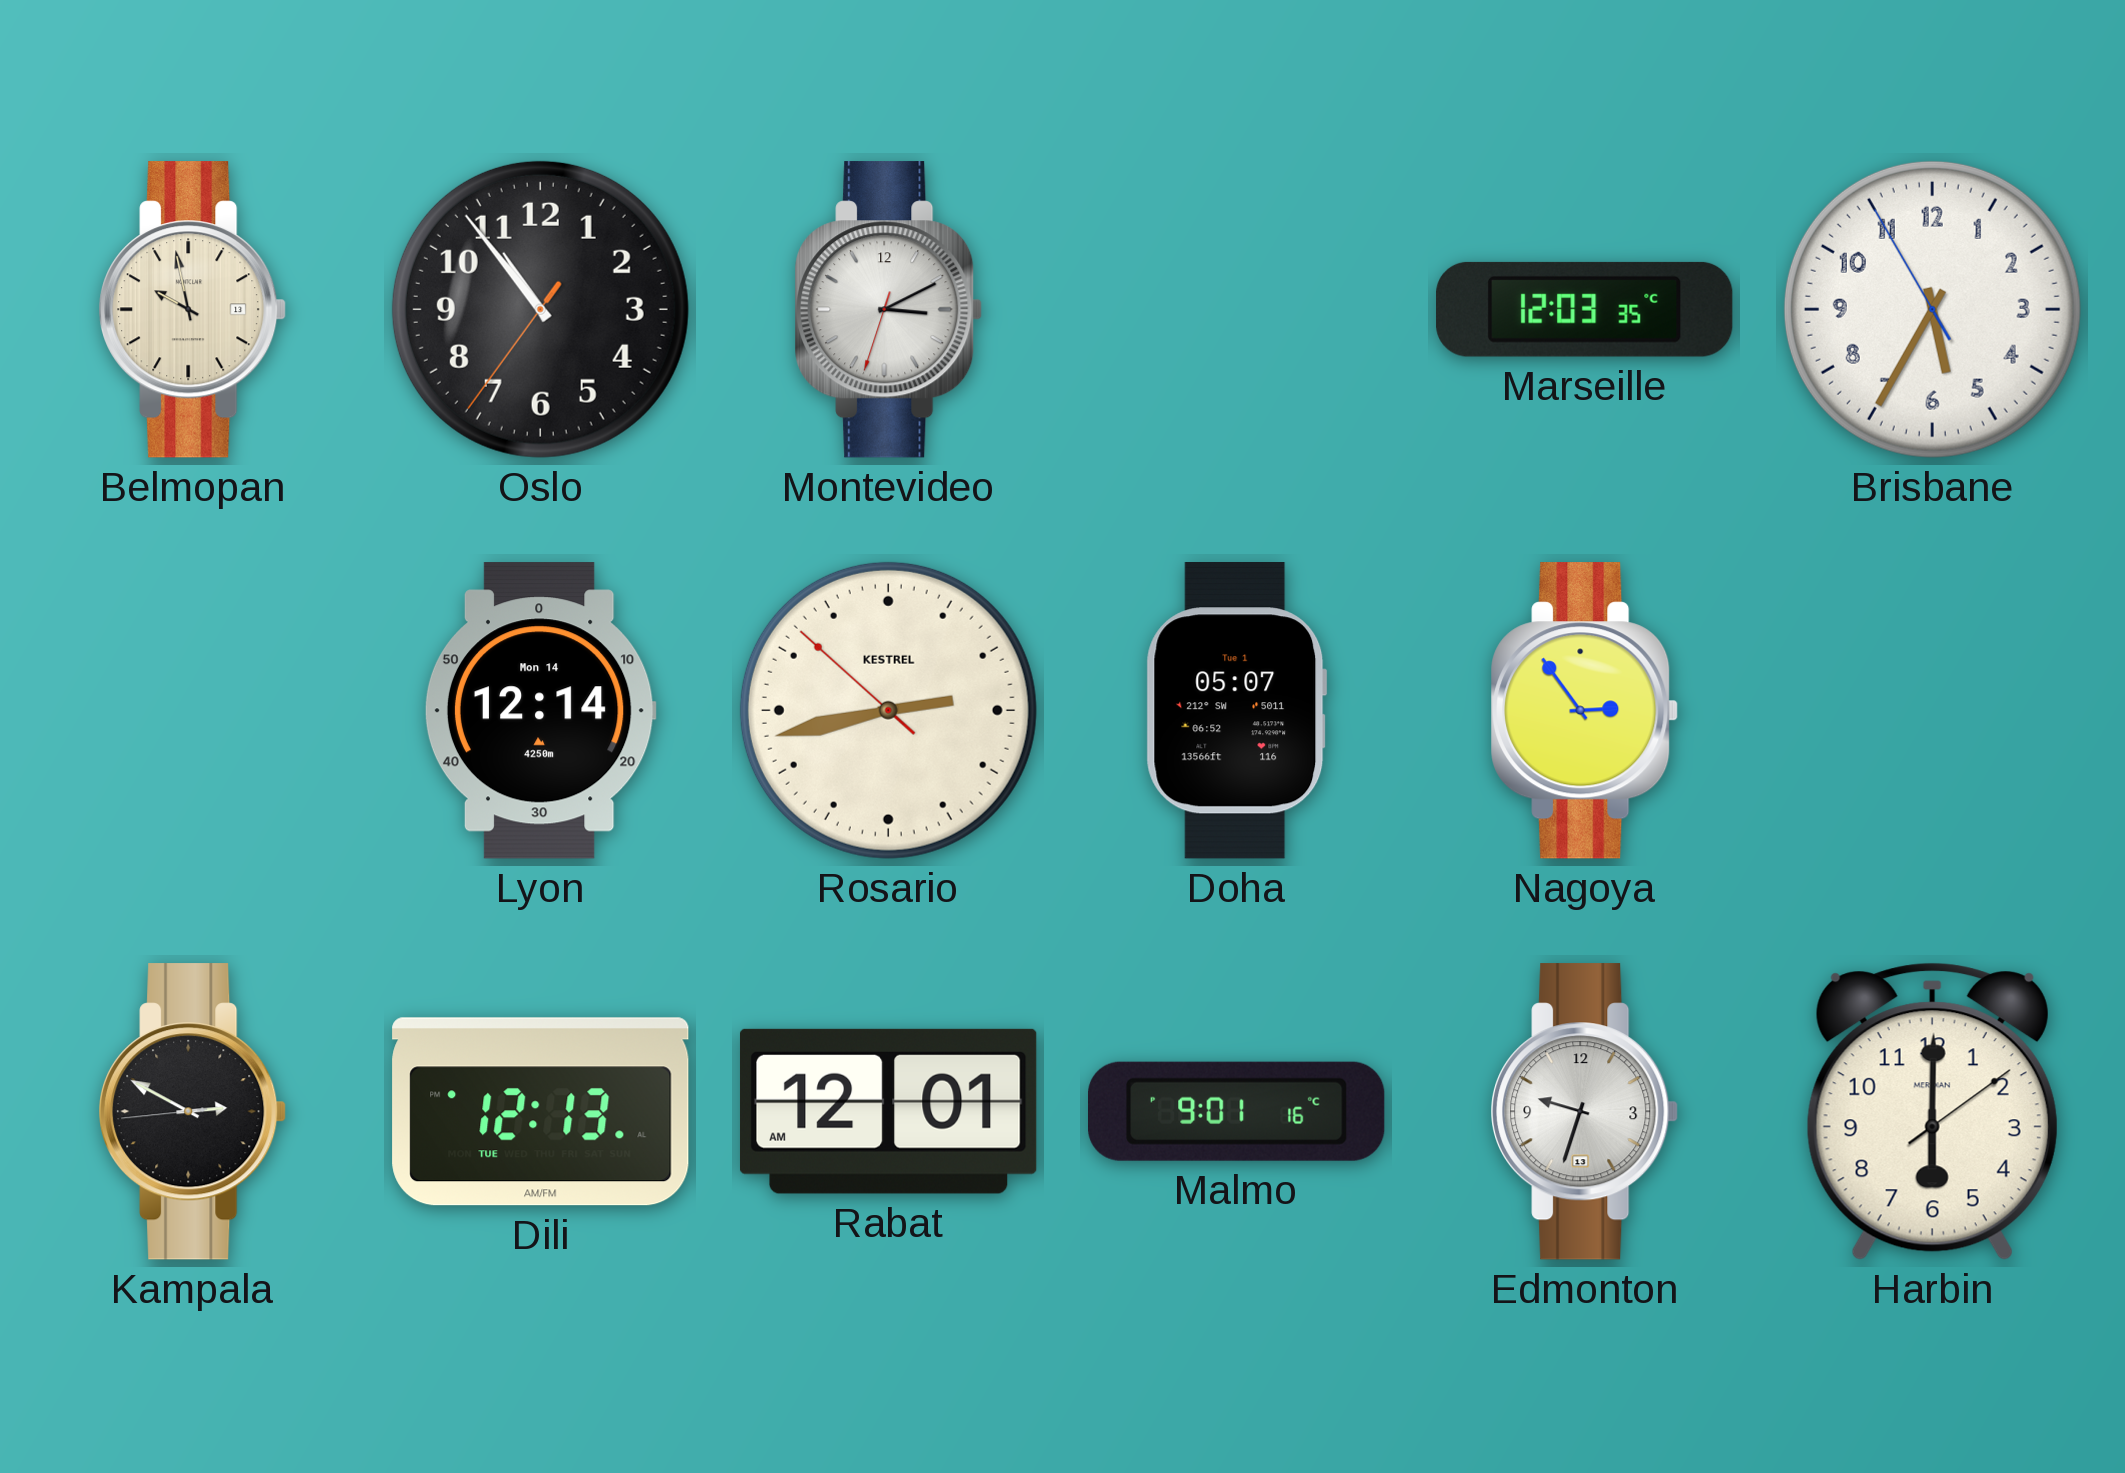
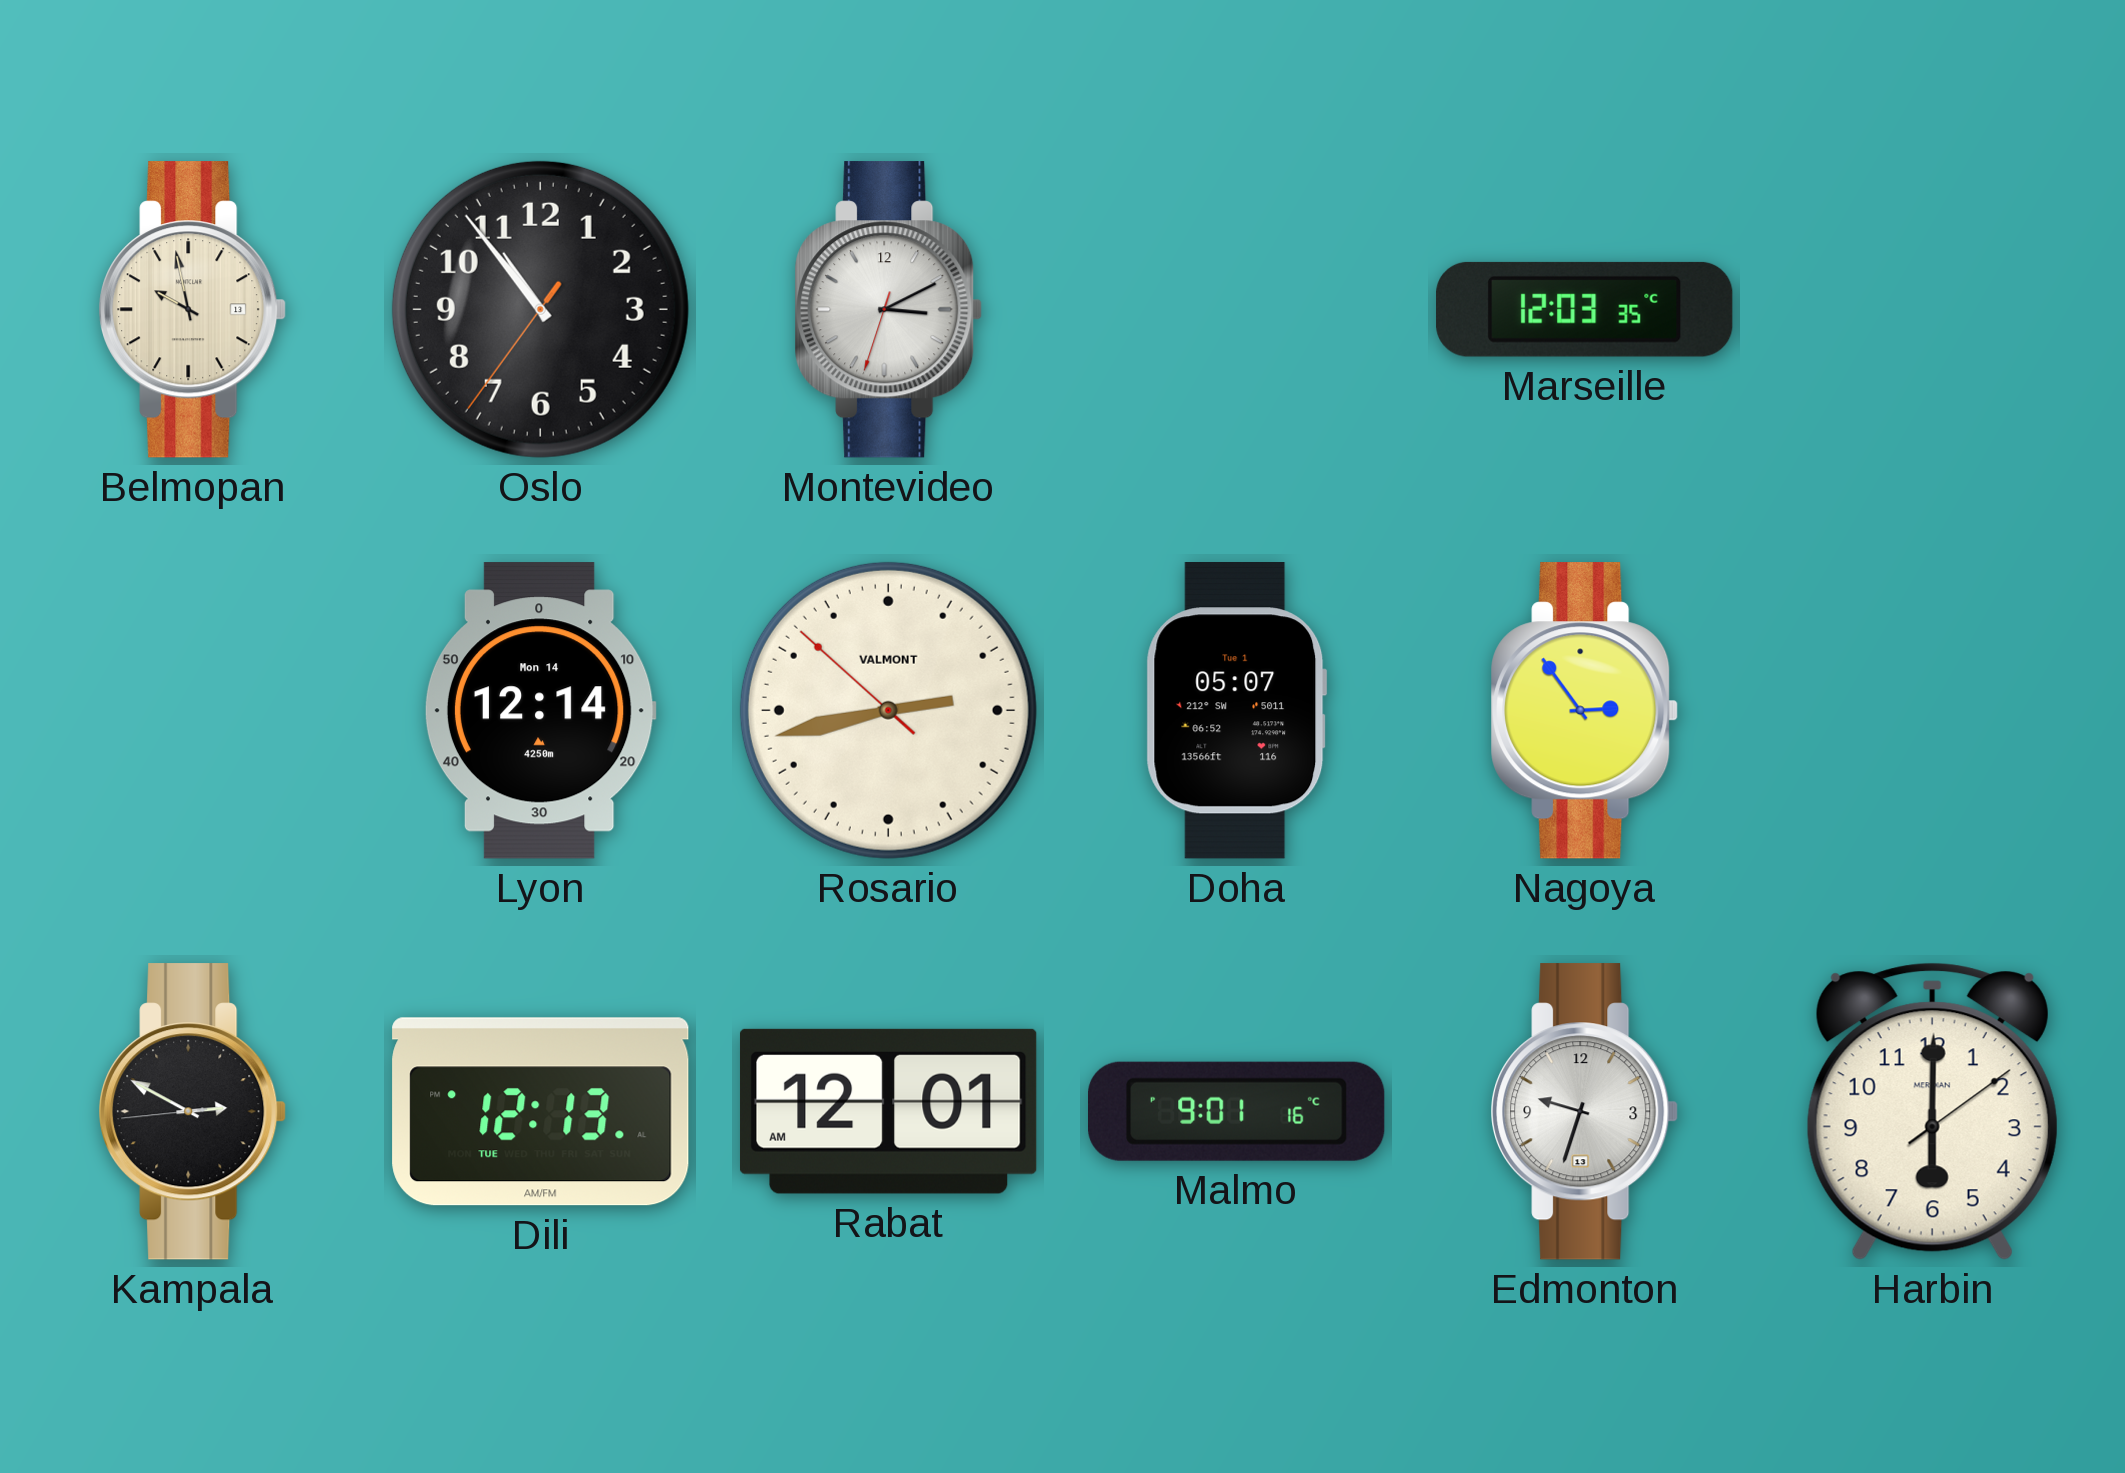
Brisbane: 5:34 -> none
Rosario brand: KESTREL -> VALMONT
